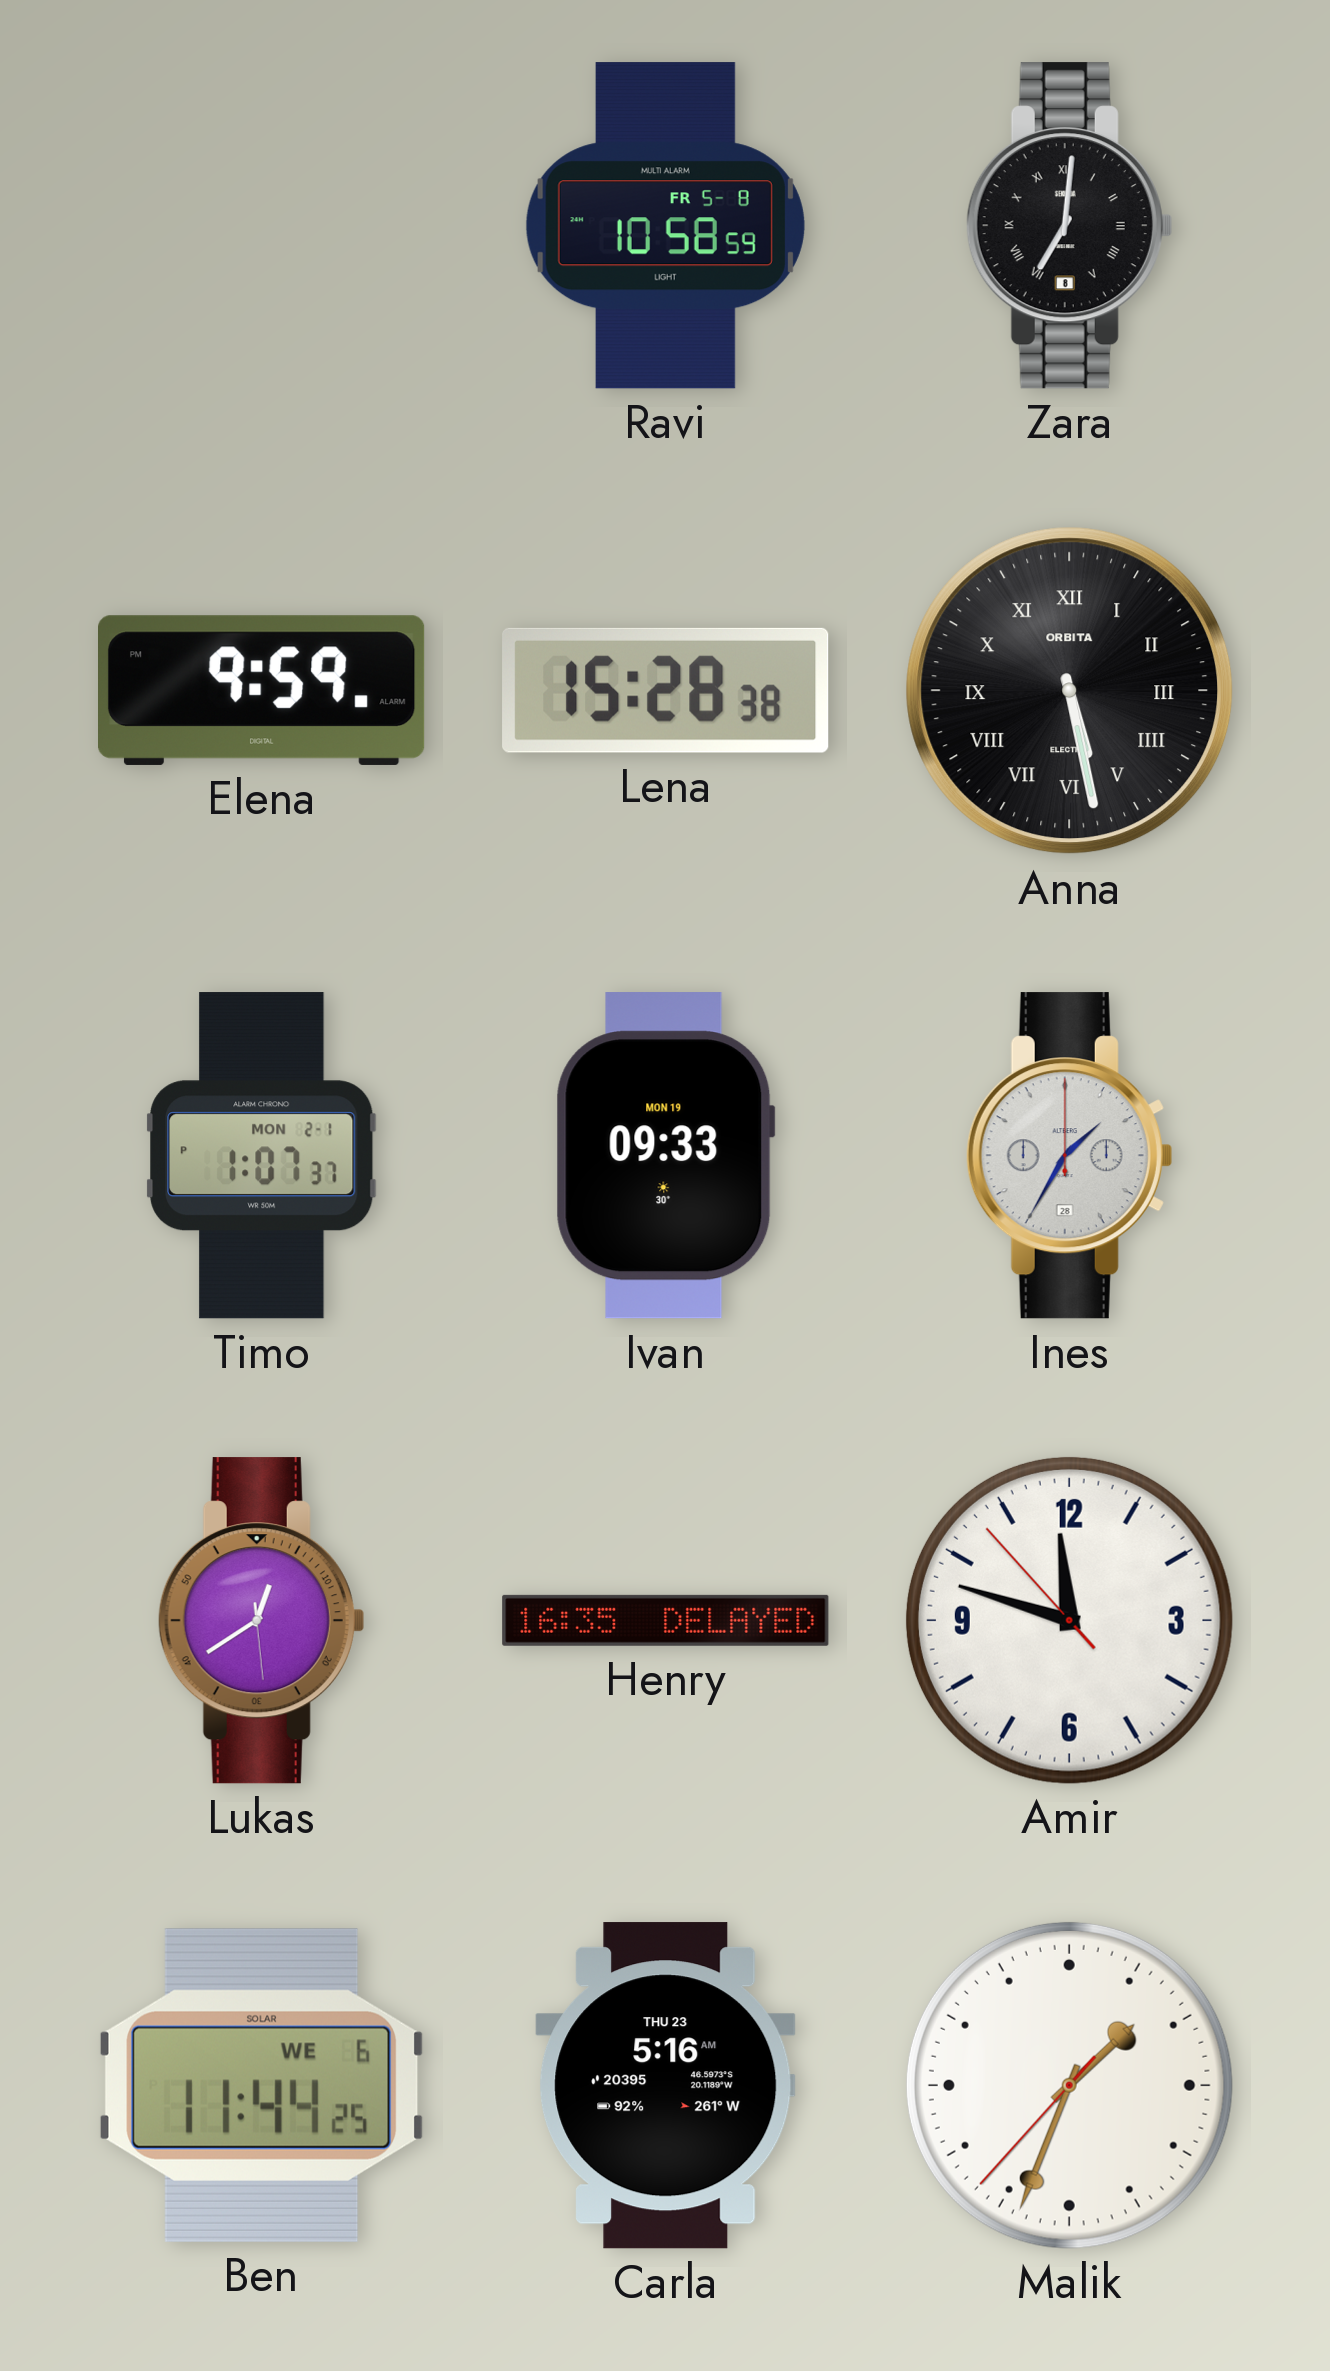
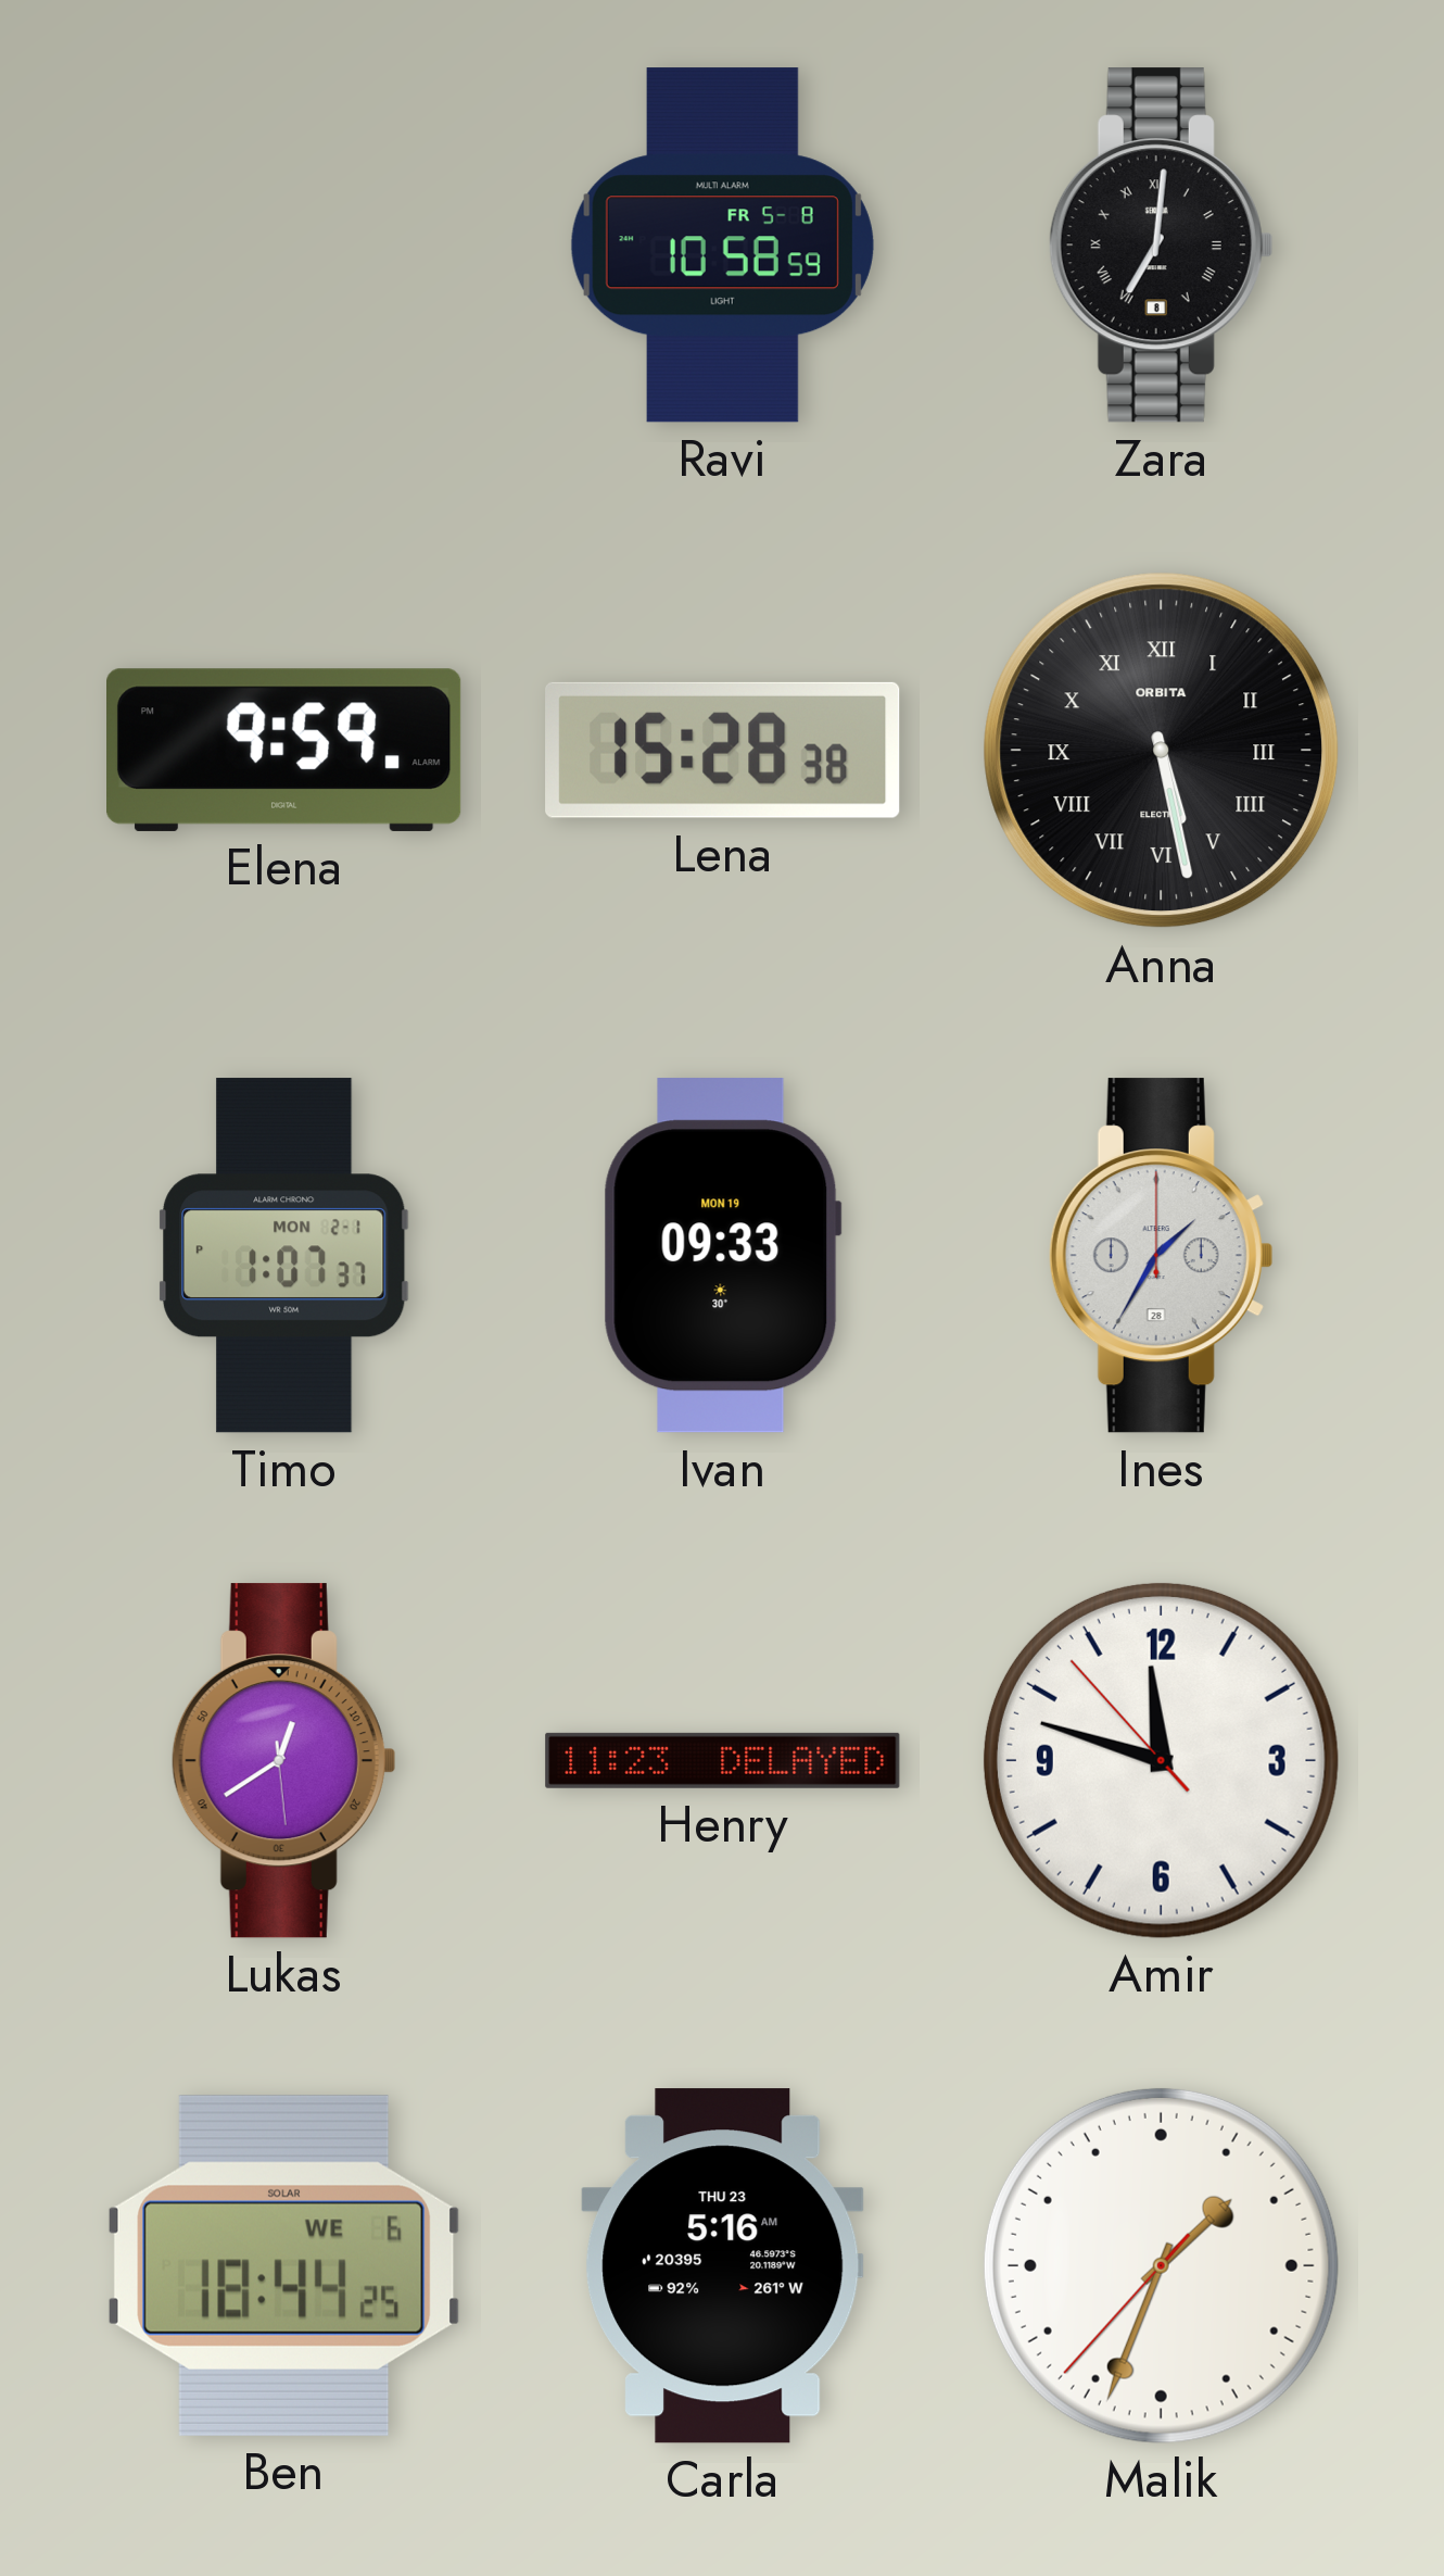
Henry: 16:35 -> 11:23
Ben: 11:44 -> 18:44
